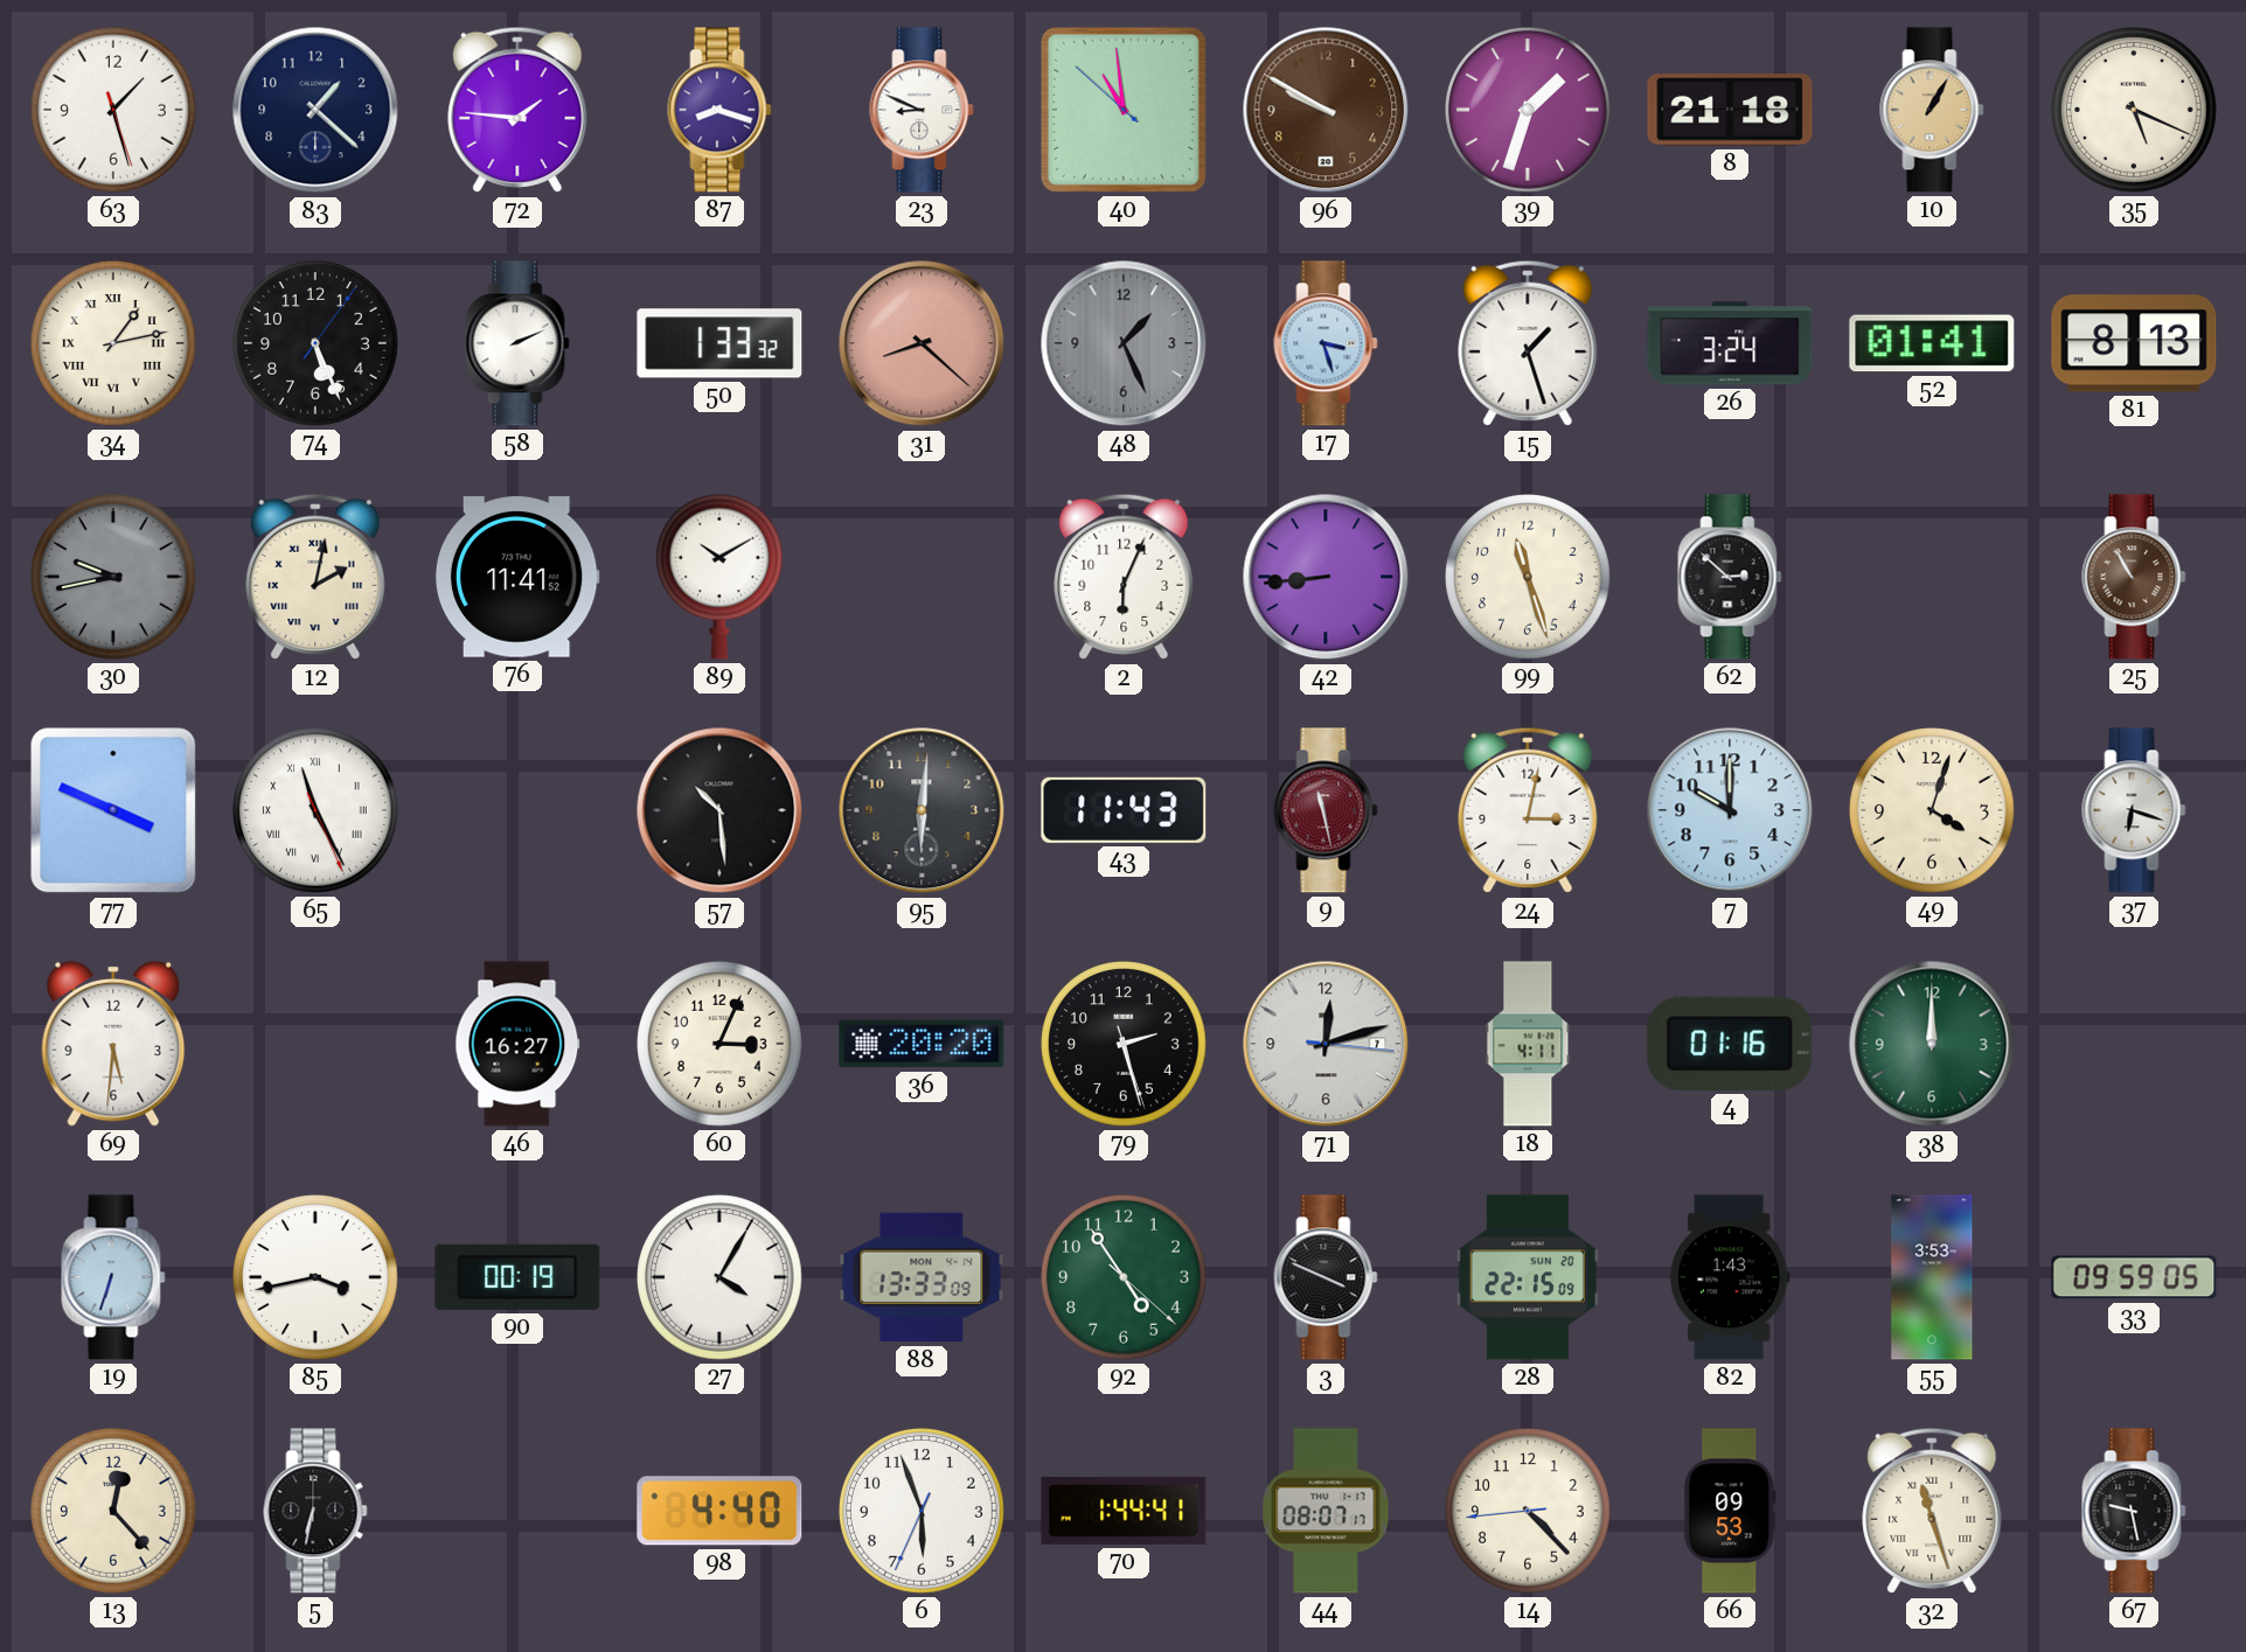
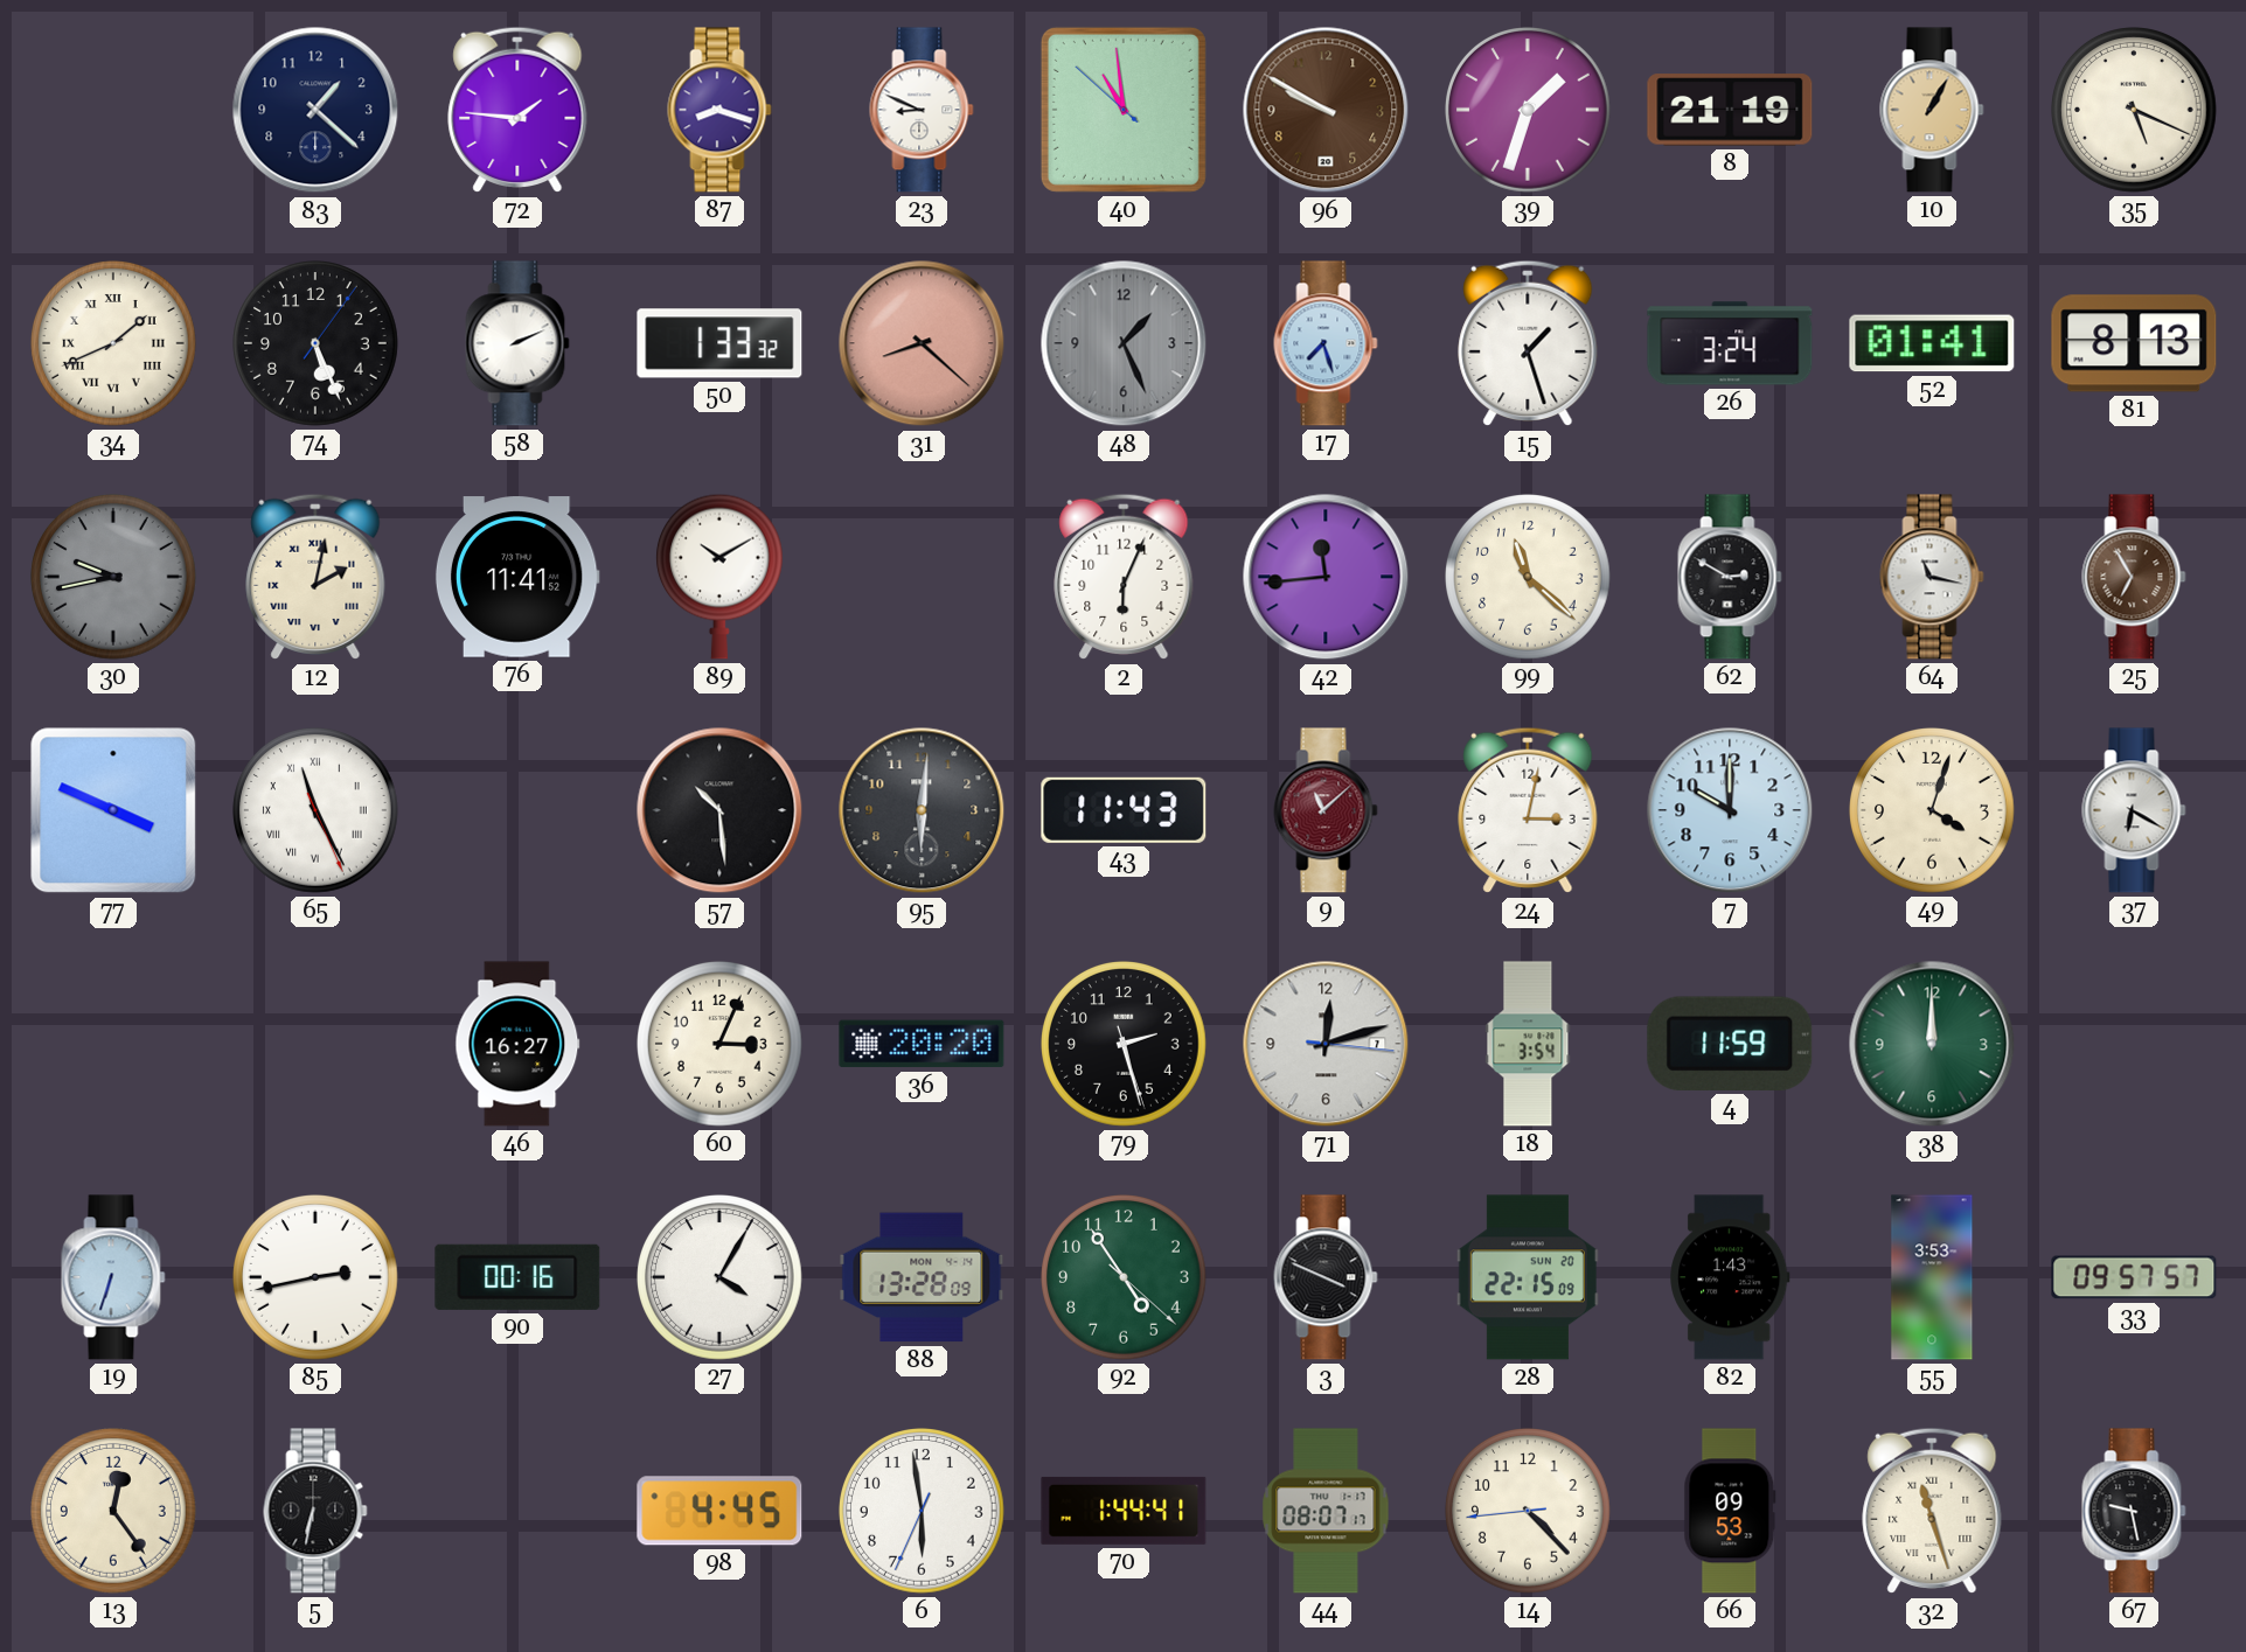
63: 1:27 -> none
8: 21:18 -> 21:19
34: 1:13 -> 1:41
17: 3:27 -> 7:27
42: 8:44 -> 11:44
99: 11:27 -> 11:22
62: 2:52 -> 2:50
64: none -> 11:17
25: 10:55 -> 6:55
9: 11:28 -> 11:08
37: 6:18 -> 6:20
69: 5:31 -> none
18: 4:11 -> 3:54
4: 01:16 -> 11:59
85: 3:43 -> 2:43
90: 00:19 -> 00:16
88: 13:33 -> 13:28
33: 09:59 -> 09:57
13: 12:23 -> 12:24
98: 4:40 -> 4:45
6: 5:56 -> 5:58
